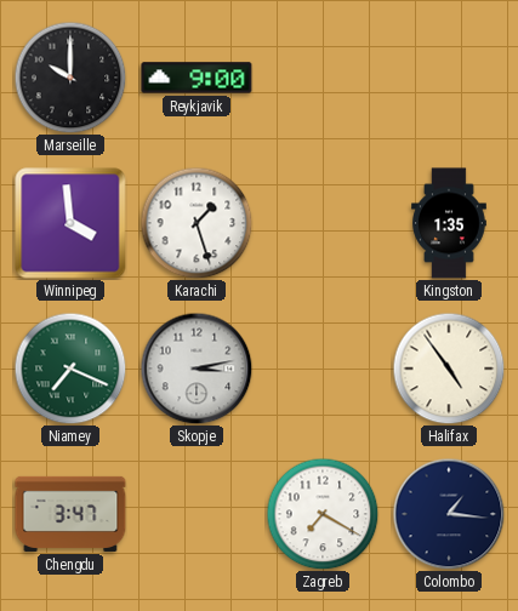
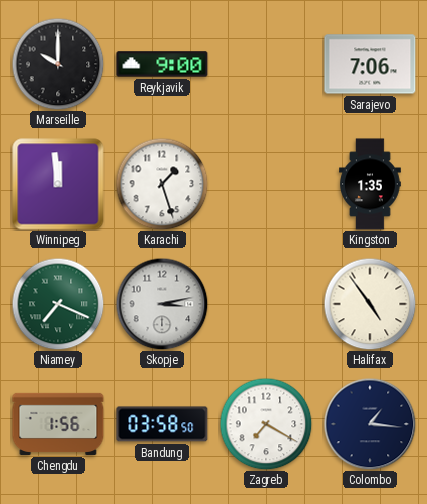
Sarajevo: none -> 7:06
Winnipeg: 3:59 -> 11:59
Chengdu: 3:47 -> 1:56
Bandung: none -> 03:58
